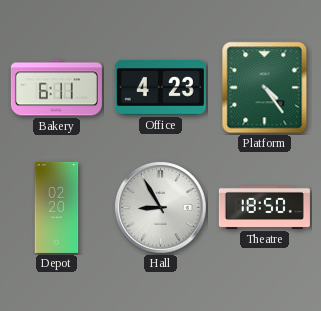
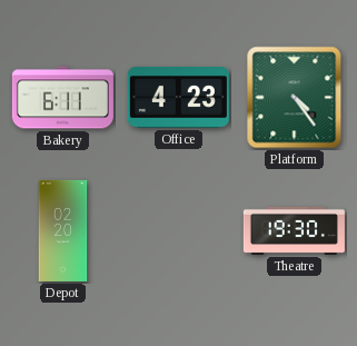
Hall: 8:55 -> none
Theatre: 18:50 -> 19:30
